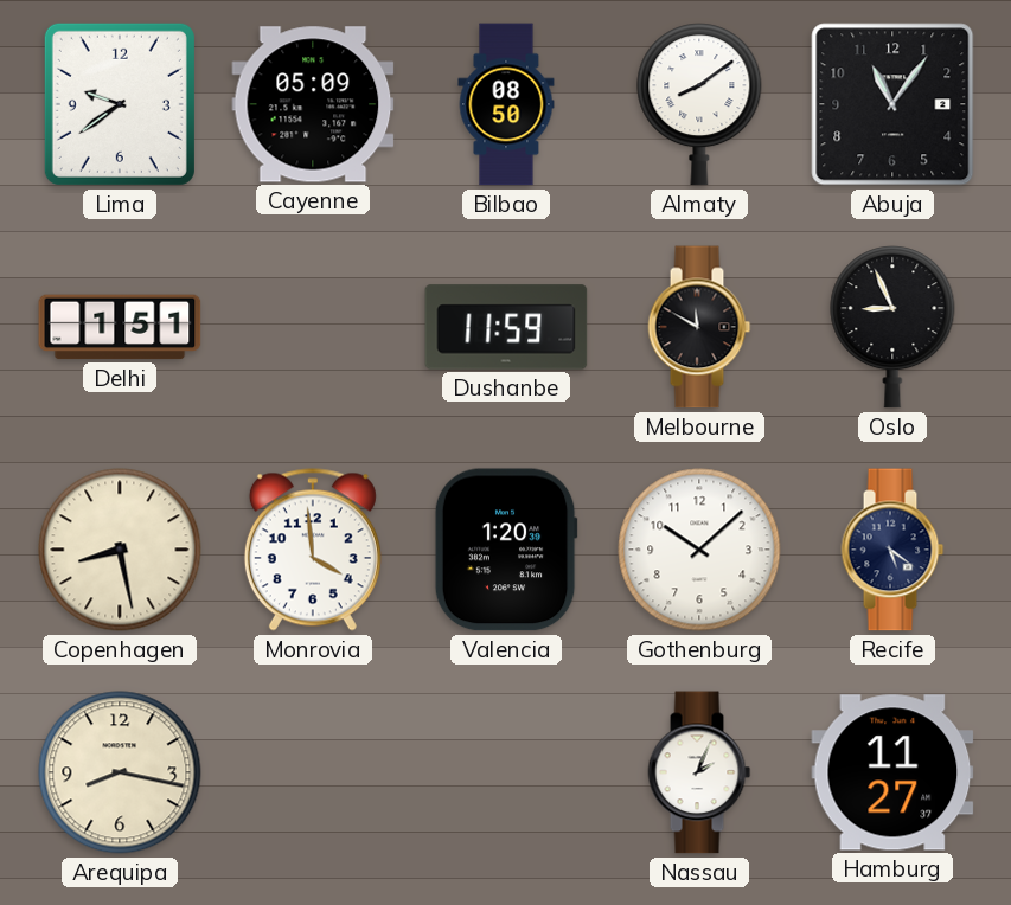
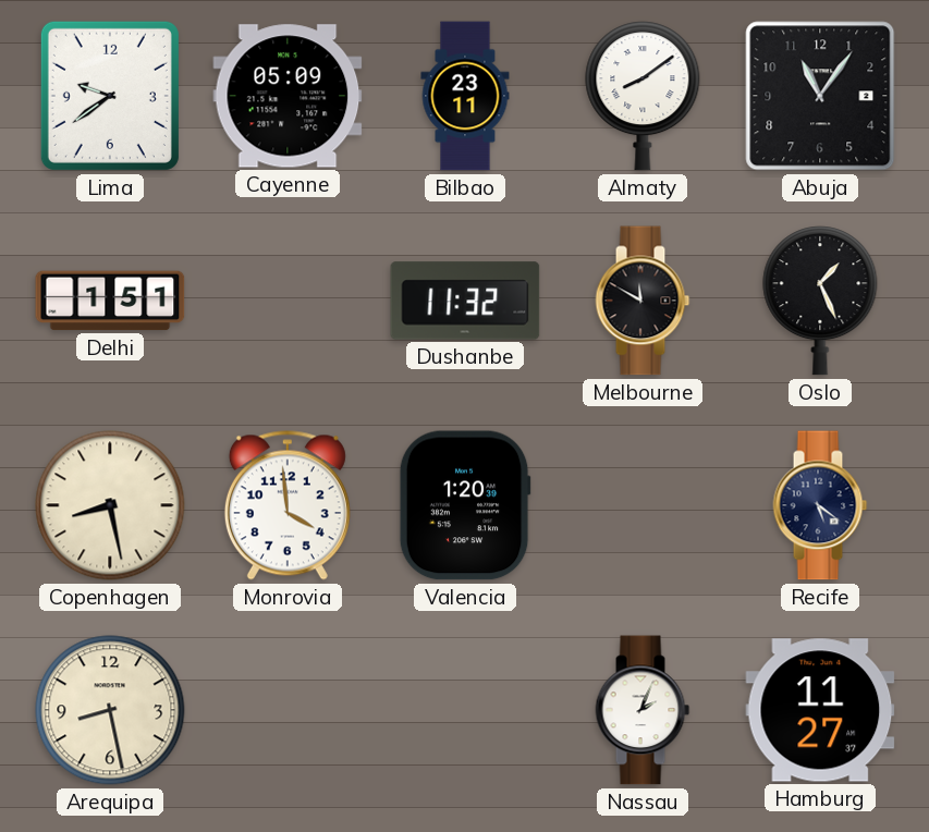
Bilbao: 08:50 -> 23:11
Dushanbe: 11:59 -> 11:32
Oslo: 8:56 -> 1:26
Gothenburg: 10:08 -> none
Arequipa: 8:17 -> 8:28
